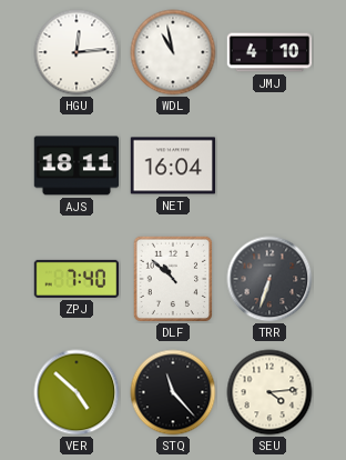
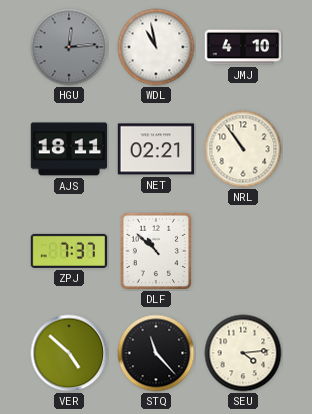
HGU dial: white -> grey
NET: 16:04 -> 02:21
NRL: none -> 10:54
ZPJ: 7:40 -> 7:37
TRR: 6:33 -> none
